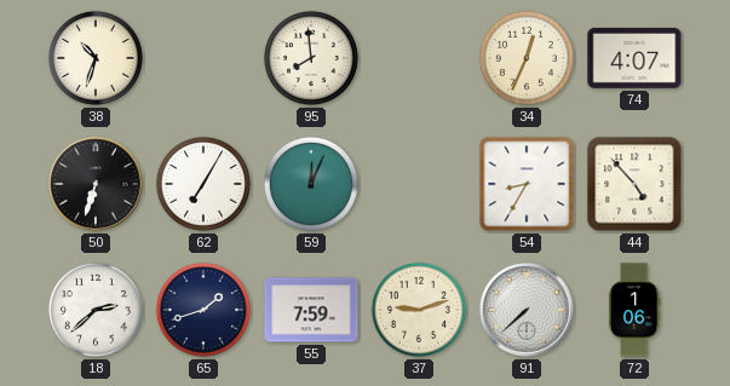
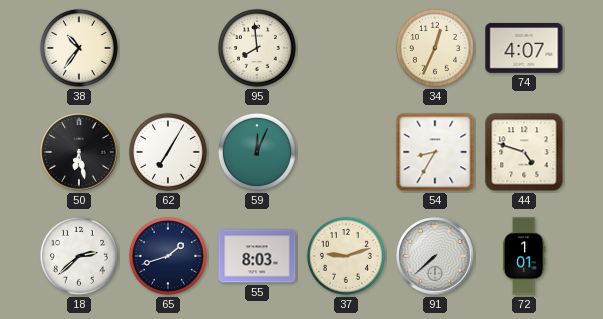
38: 10:33 -> 10:36
50: 6:33 -> 6:28
44: 4:53 -> 4:48
55: 7:59 -> 8:03
72: 1:06 -> 1:01
